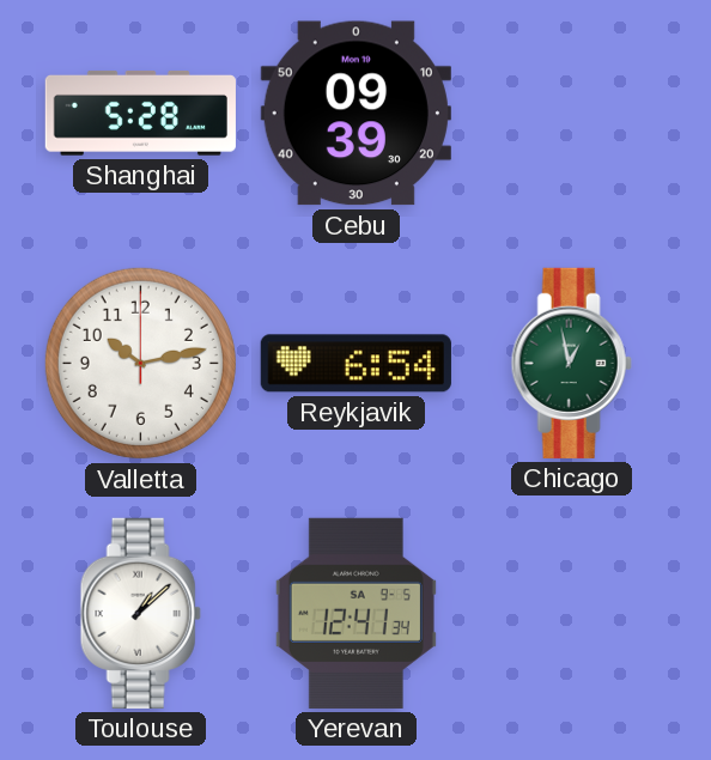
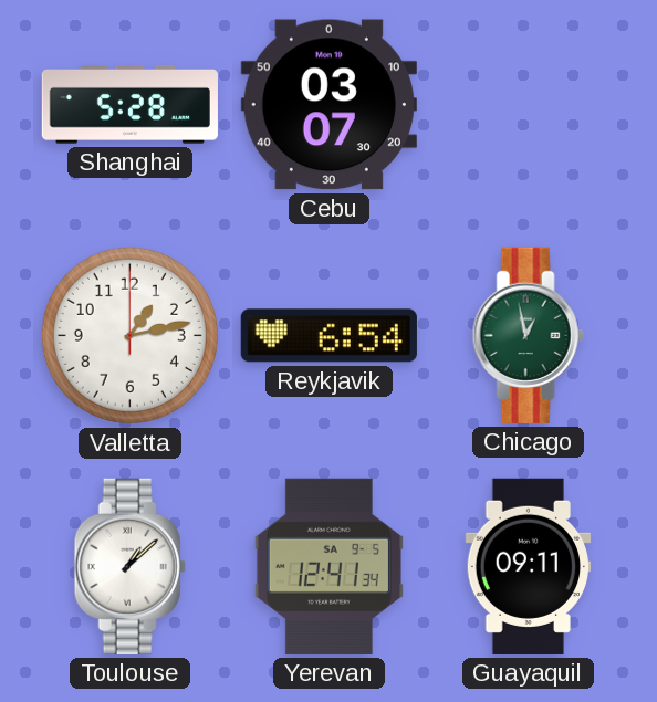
Cebu: 09:39 -> 03:07
Valletta: 10:13 -> 1:13
Guayaquil: none -> 09:11
